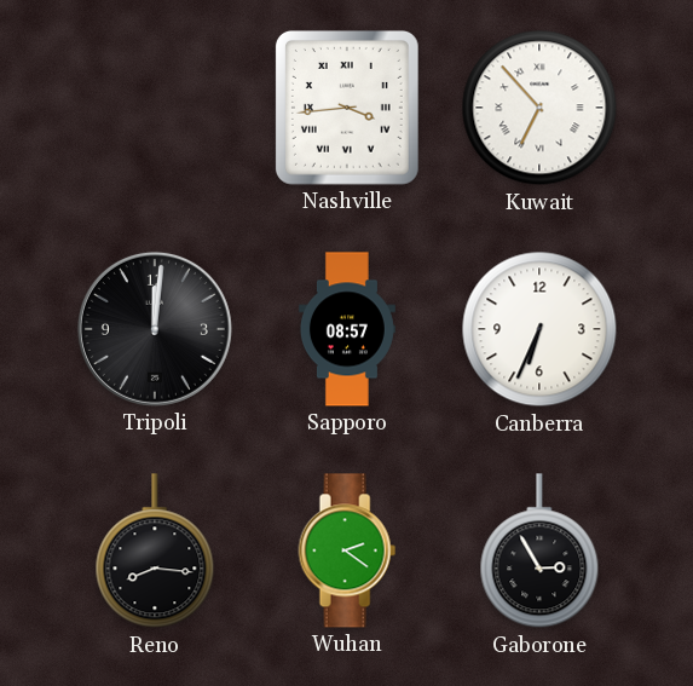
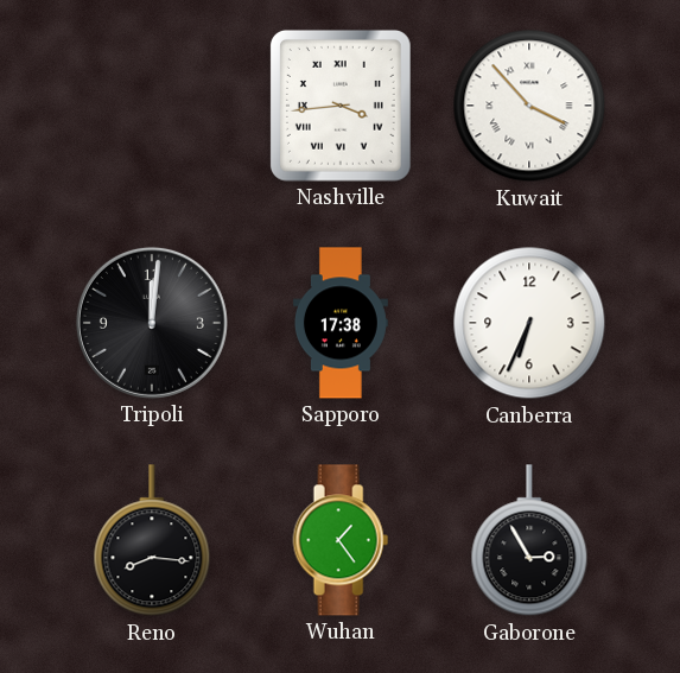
Kuwait: 6:53 -> 3:53
Sapporo: 08:57 -> 17:38
Wuhan: 2:21 -> 1:24
